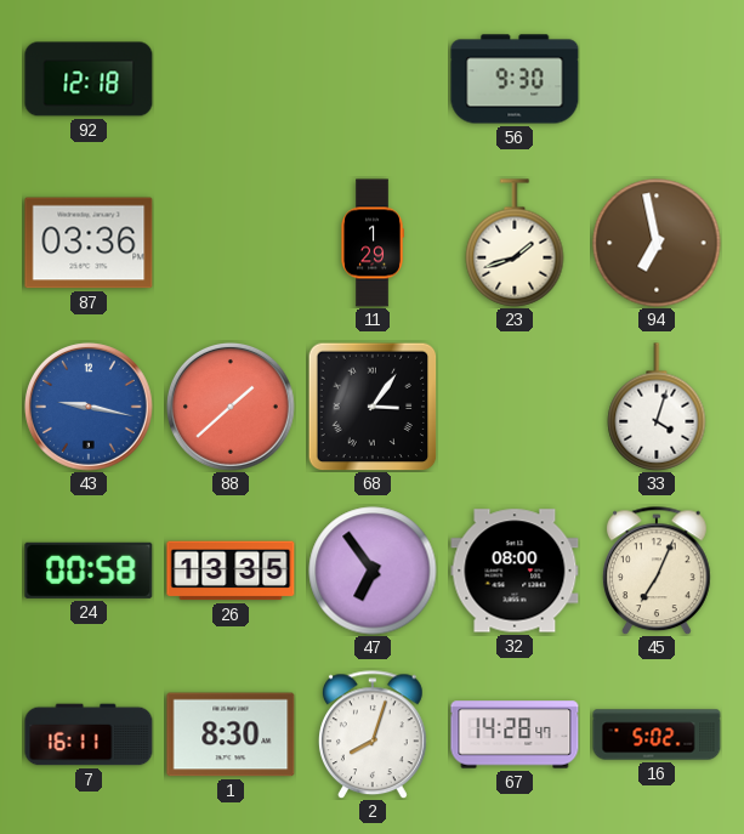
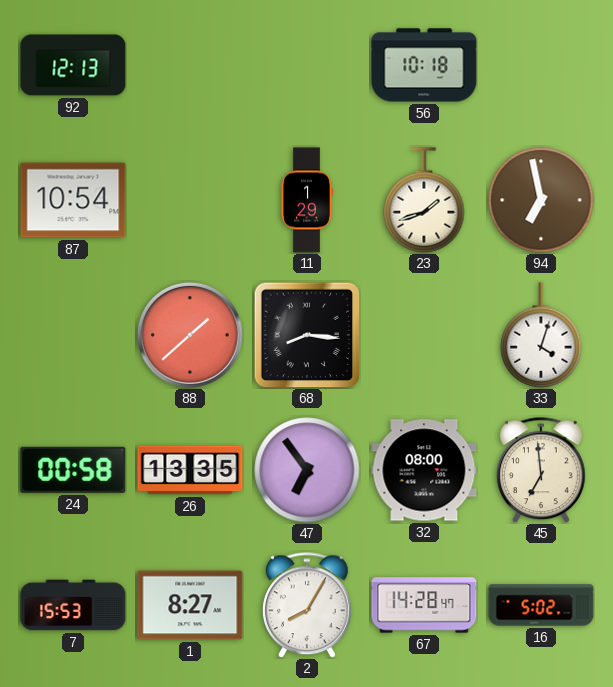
92: 12:18 -> 12:13
56: 9:30 -> 10:18
87: 03:36 -> 10:54
43: 9:17 -> none
68: 3:06 -> 8:16
45: 7:04 -> 6:59
7: 16:11 -> 15:53
1: 8:30 -> 8:27
2: 8:03 -> 8:05
